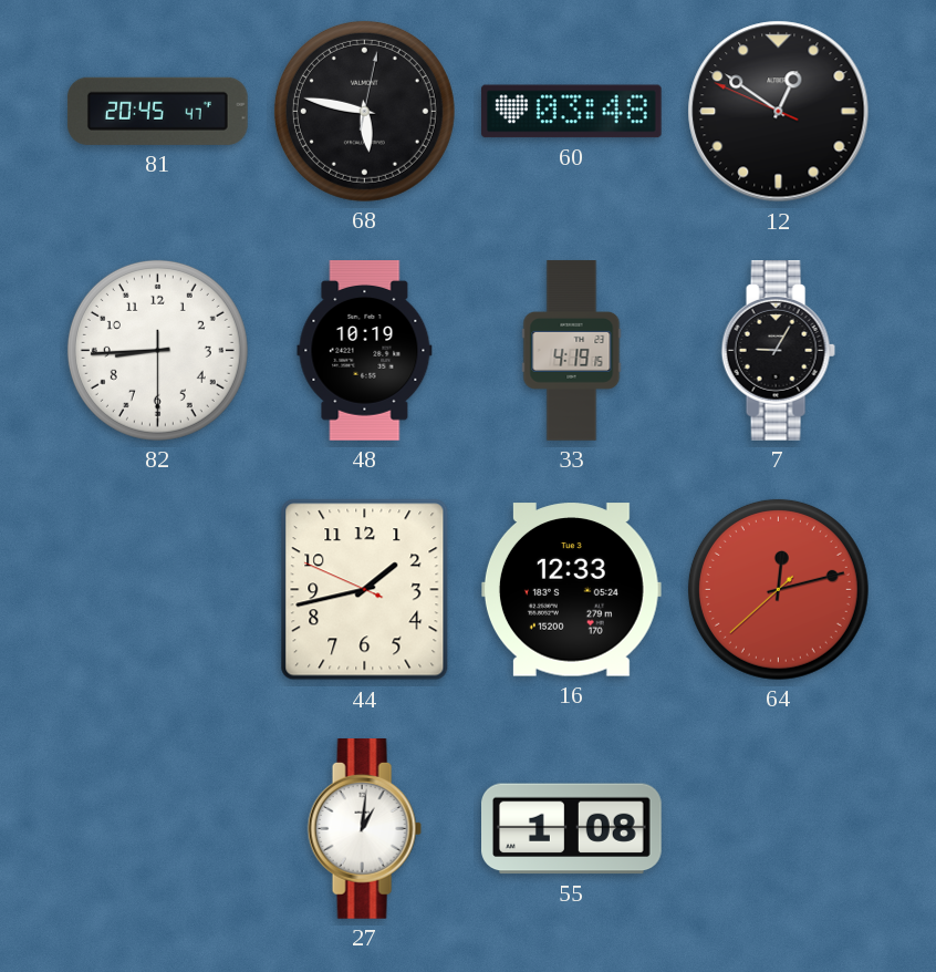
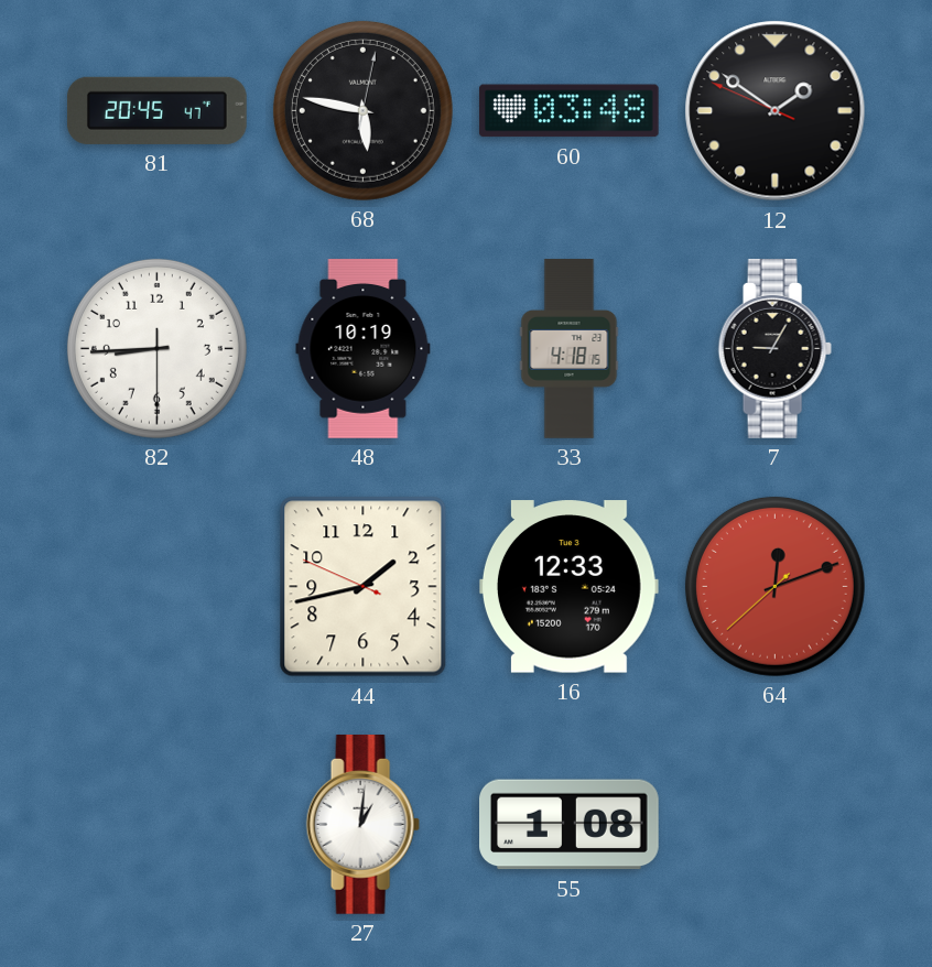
12: 12:50 -> 1:50
33: 4:19 -> 4:18
64: 12:12 -> 12:11
